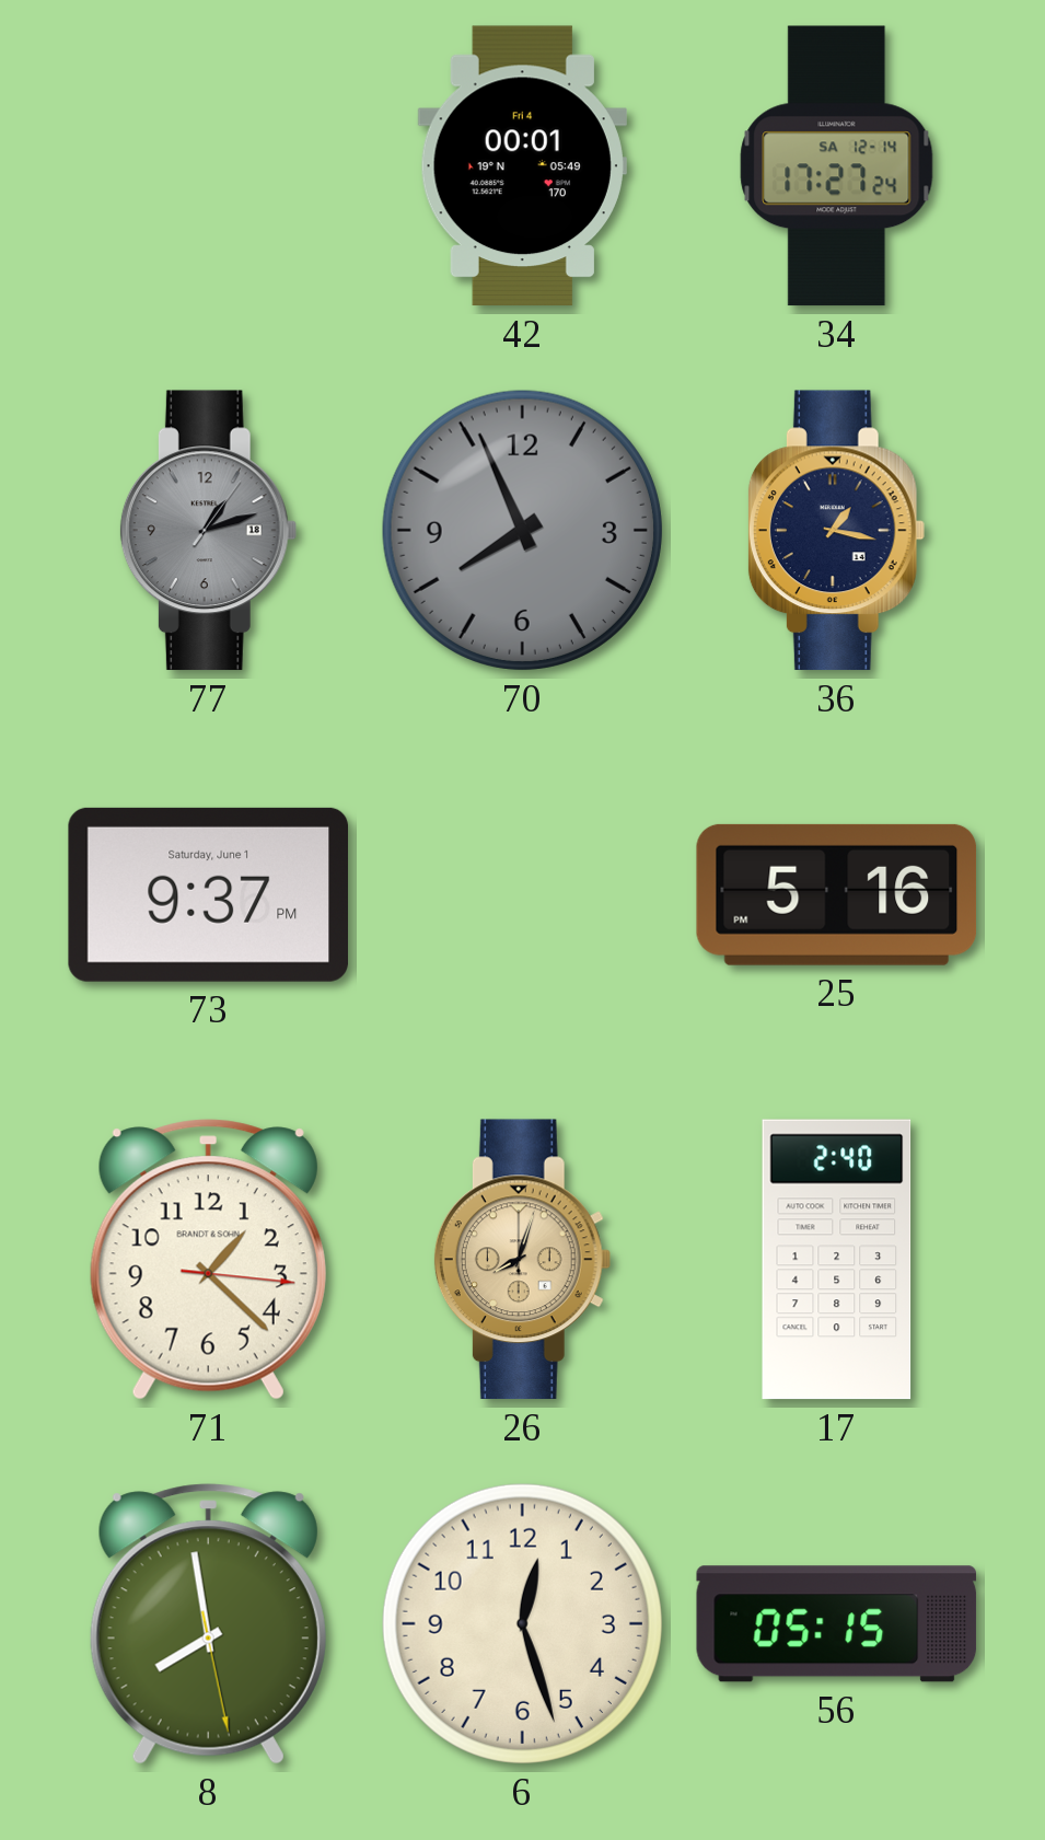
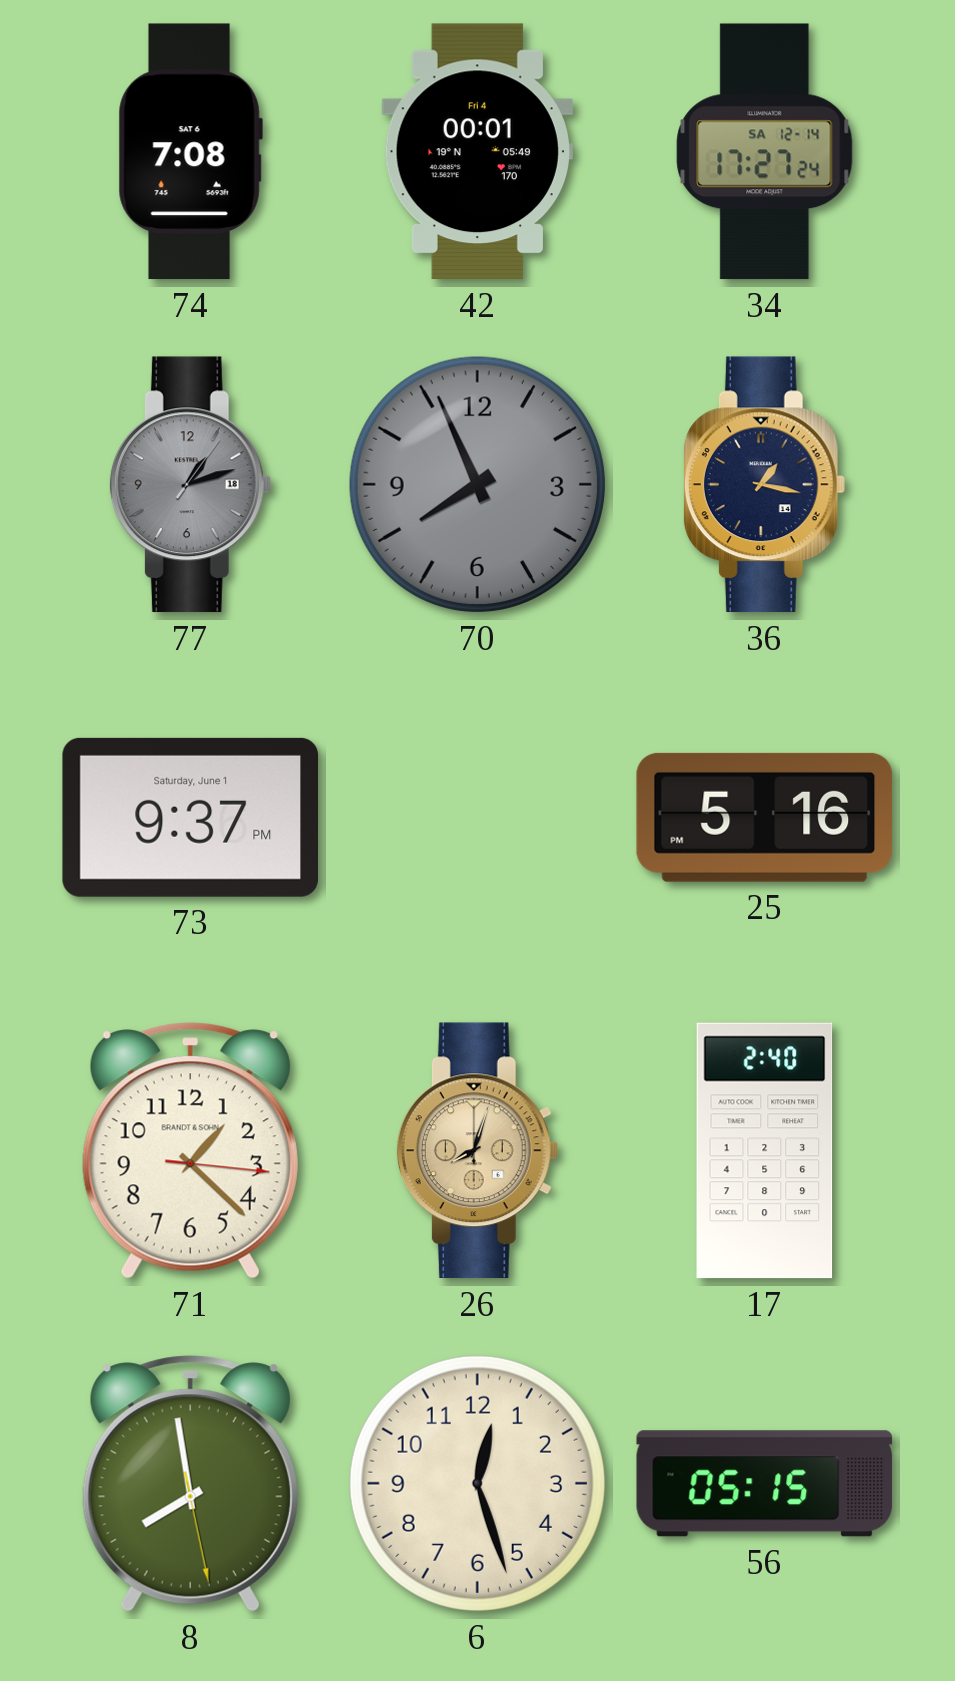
74: none -> 7:08
